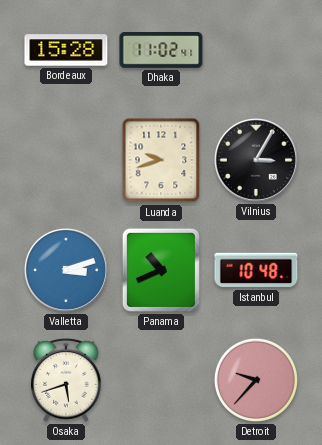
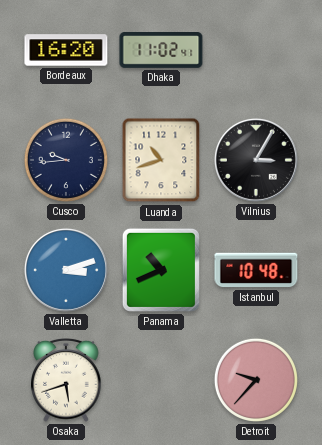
Bordeaux: 15:28 -> 16:20
Cusco: none -> 9:44
Luanda: 9:42 -> 10:42
